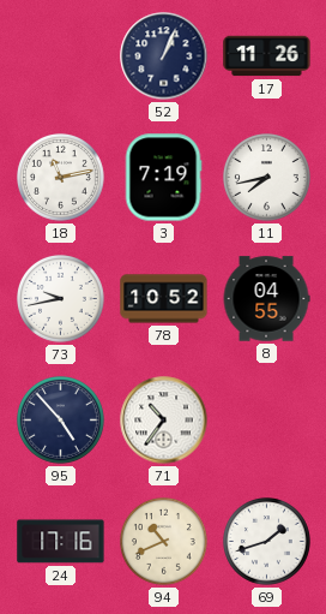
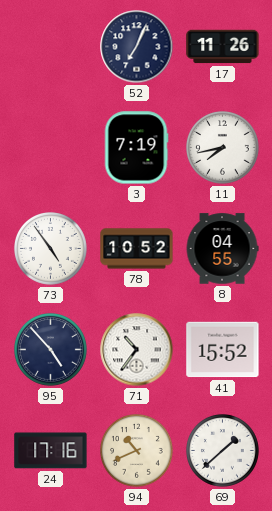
52: 1:04 -> 7:04
18: 11:13 -> none
73: 9:43 -> 4:54
41: none -> 15:52
69: 1:42 -> 1:38
